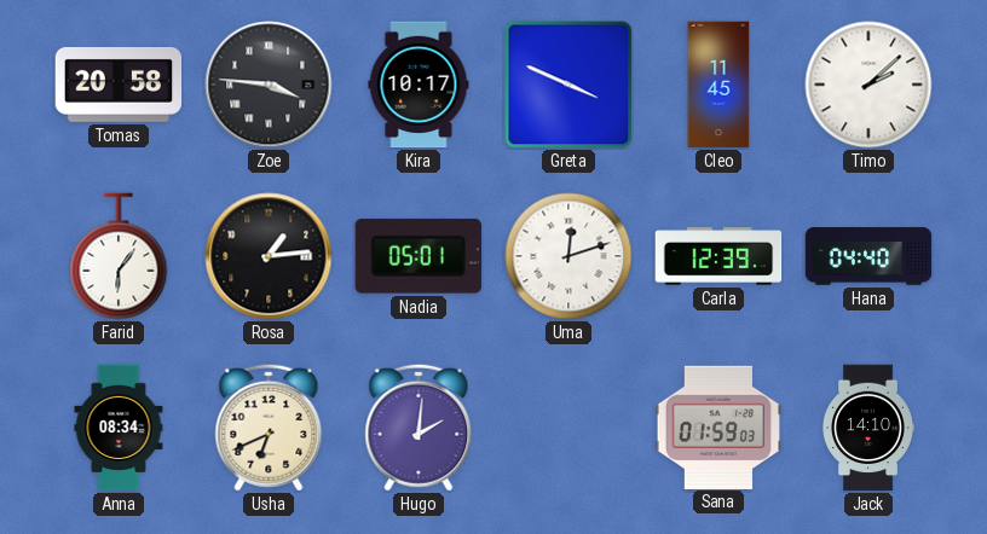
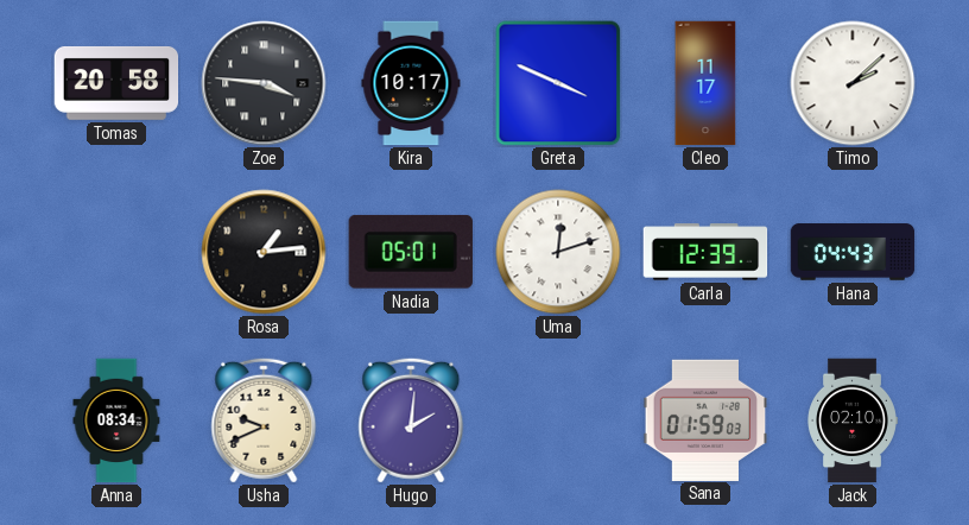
Cleo: 11:45 -> 11:17
Farid: 6:06 -> none
Hana: 04:40 -> 04:43
Usha: 6:41 -> 9:41
Jack: 14:10 -> 02:10
